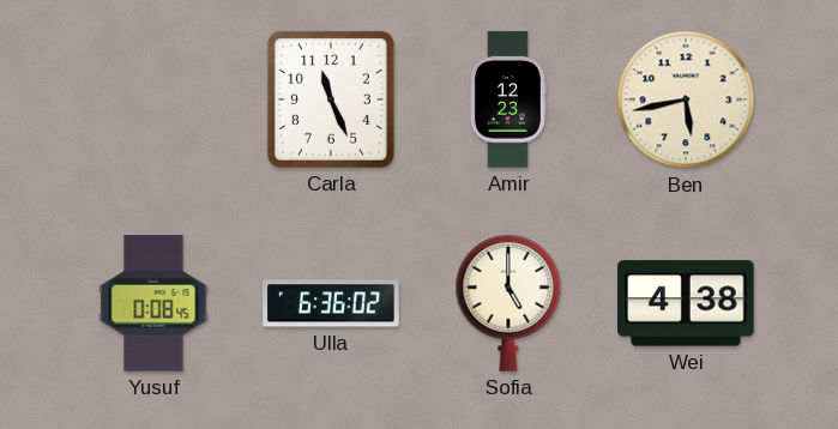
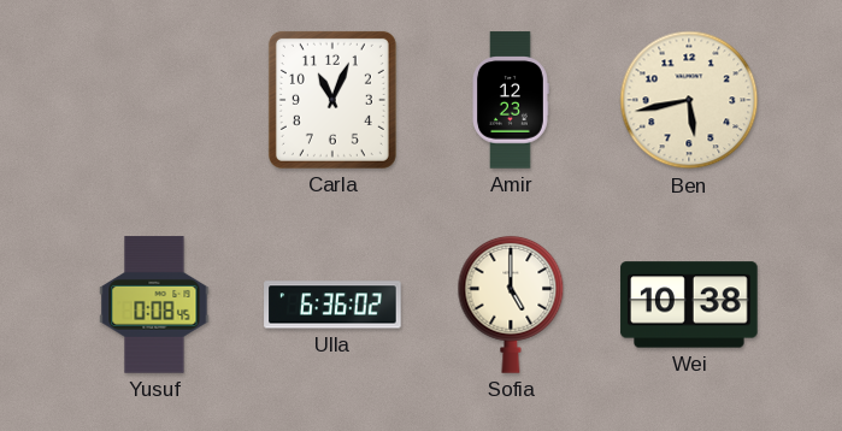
Carla: 11:26 -> 11:04
Wei: 4:38 -> 10:38
